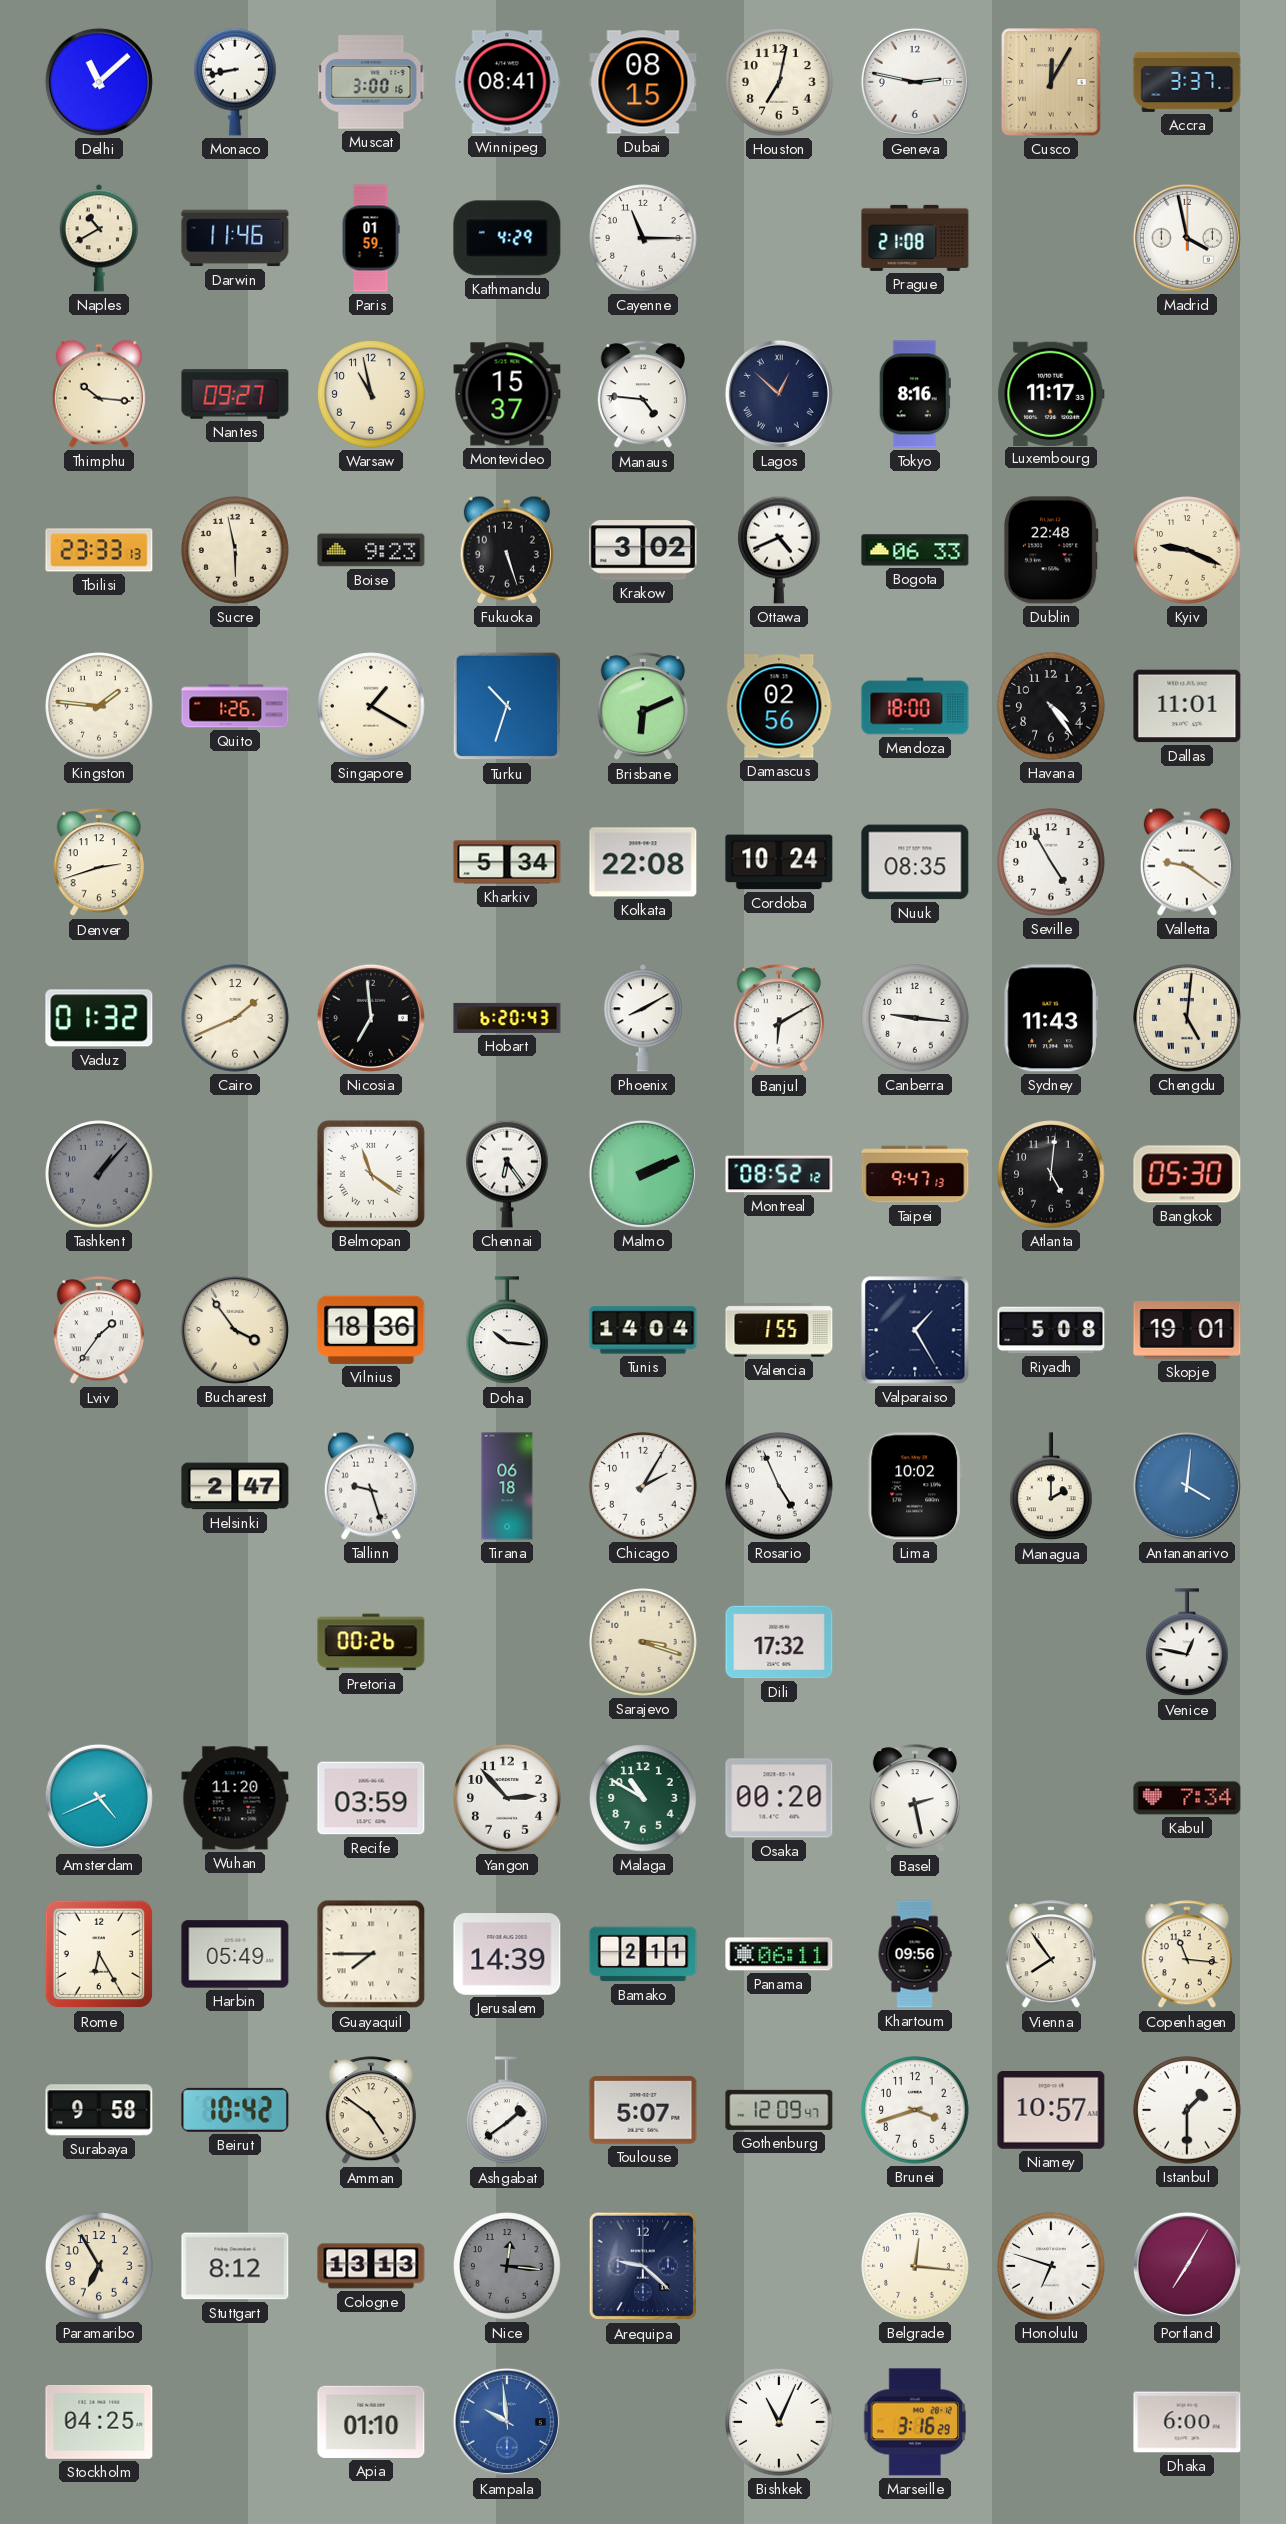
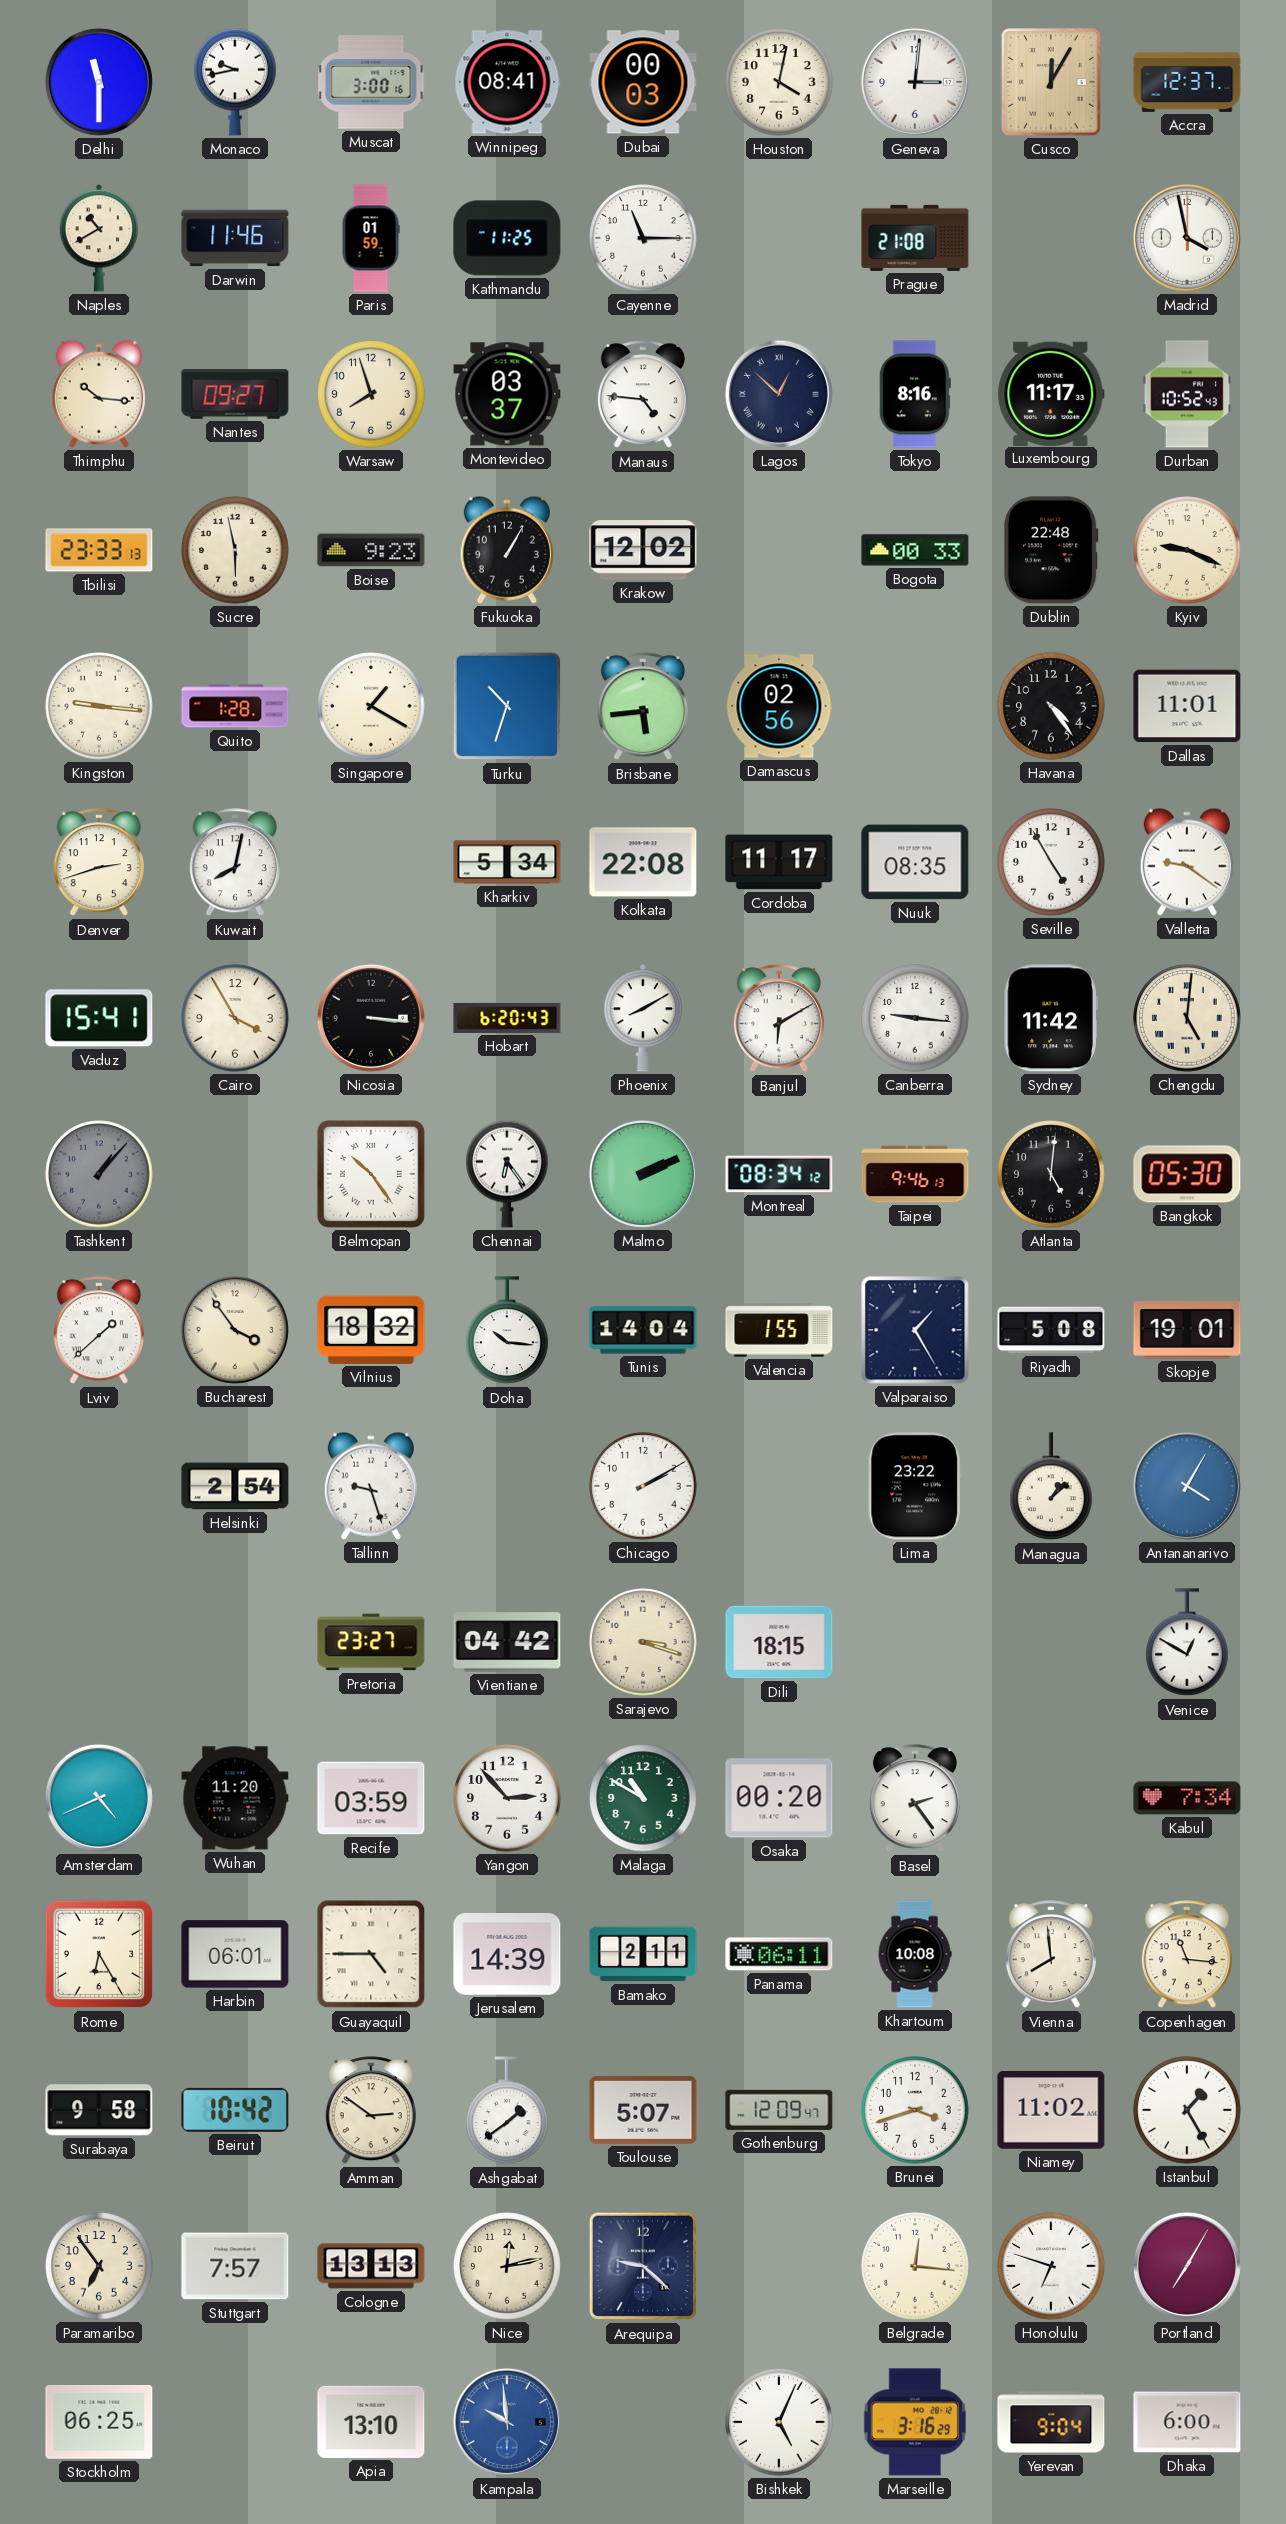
Delhi: 11:08 -> 11:30
Monaco: 8:43 -> 9:43
Dubai: 08:15 -> 00:03
Houston: 7:02 -> 4:02
Geneva: 2:47 -> 3:01
Accra: 3:37 -> 12:37
Kathmandu: 4:29 -> 11:25
Warsaw: 10:58 -> 7:57
Montevideo: 15:37 -> 03:37
Durban: none -> 10:52
Fukuoka: 5:27 -> 1:05
Krakow: 3:02 -> 12:02
Ottawa: 4:41 -> none
Bogota: 06:33 -> 00:33
Kingston: 1:46 -> 9:16
Quito: 1:26 -> 1:28
Brisbane: 6:11 -> 5:44
Mendoza: 18:00 -> none
Kuwait: none -> 8:02
Cordoba: 10:24 -> 11:17
Vaduz: 01:32 -> 15:41
Cairo: 1:41 -> 3:55
Nicosia: 6:59 -> 3:16
Sydney: 11:43 -> 11:42
Belmopan: 11:21 -> 10:24
Montreal: 08:52 -> 08:34
Taipei: 9:47 -> 9:46
Lviv: 1:36 -> 1:38
Vilnius: 18:36 -> 18:32
Helsinki: 2:47 -> 2:54
Tirana: 06:18 -> none
Chicago: 2:05 -> 2:10
Rosario: 4:56 -> none
Lima: 10:02 -> 23:22
Managua: 2:00 -> 1:08
Antananarivo: 4:01 -> 4:05
Pretoria: 00:26 -> 23:27
Vientiane: none -> 04:42
Dili: 17:32 -> 18:15
Venice: 12:47 -> 12:50
Basel: 2:28 -> 2:24
Harbin: 05:49 -> 06:01
Guayaquil: 7:45 -> 4:45
Khartoum: 09:56 -> 10:08
Vienna: 7:54 -> 7:59
Amman: 4:51 -> 2:51
Niamey: 10:57 -> 11:02
Istanbul: 1:30 -> 1:25
Paramaribo: 6:55 -> 6:54
Stuttgart: 8:12 -> 7:57
Nice: 12:16 -> 12:13
Nice dial: grey -> cream
Stockholm: 04:25 -> 06:25
Apia: 01:10 -> 13:10
Bishkek: 11:04 -> 5:04
Yerevan: none -> 9:04
